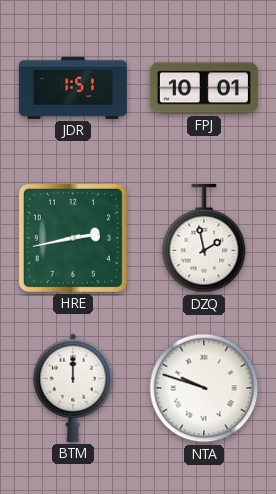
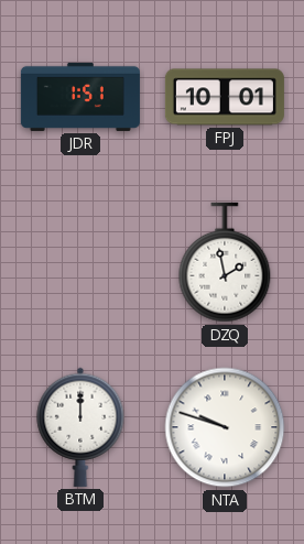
HRE: 2:43 -> none
